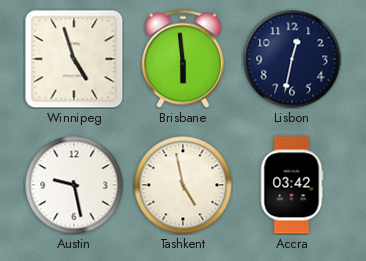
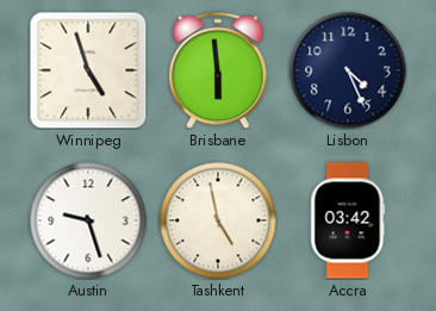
Lisbon: 12:32 -> 4:26
Austin: 9:28 -> 9:27
